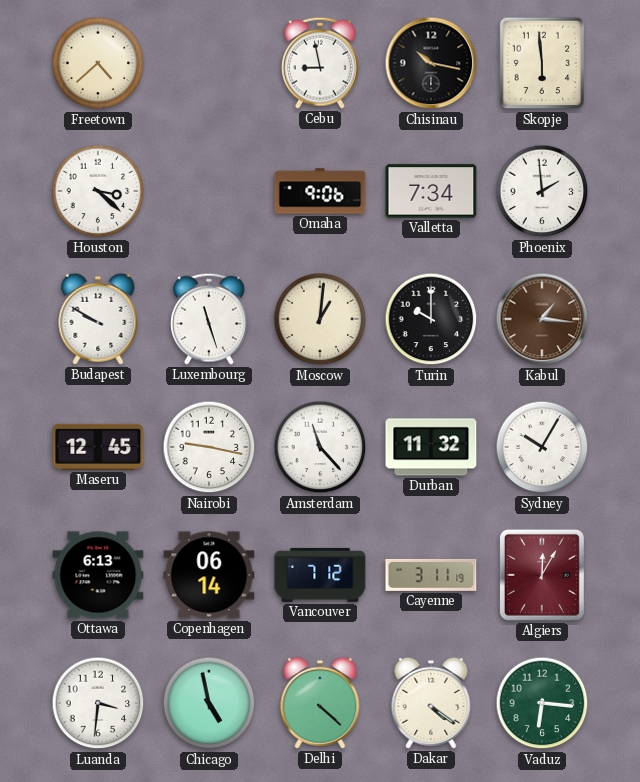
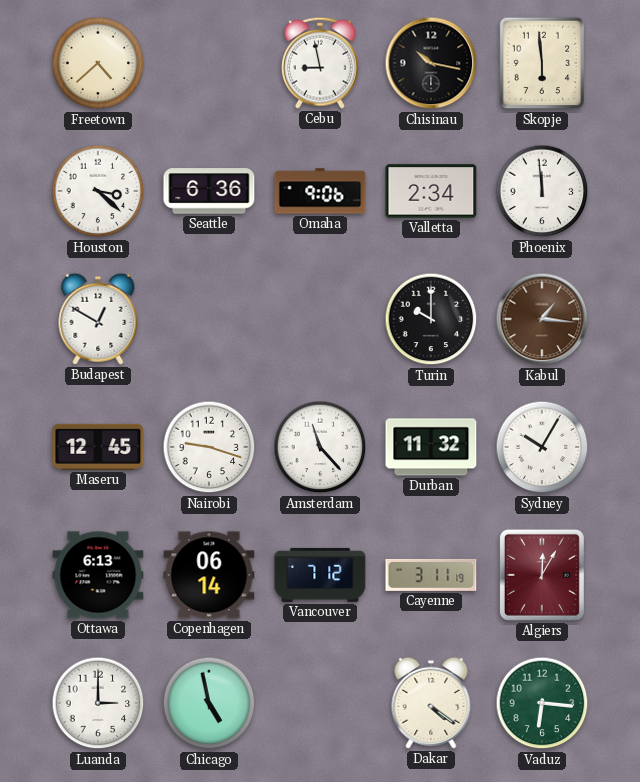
Seattle: none -> 6:36
Valletta: 7:34 -> 2:34
Phoenix: 1:59 -> 11:59
Budapest: 9:50 -> 12:50
Luxembourg: 11:27 -> none
Moscow: 1:01 -> none
Nairobi: 9:17 -> 9:18
Luanda: 3:31 -> 3:00
Delhi: 4:22 -> none
